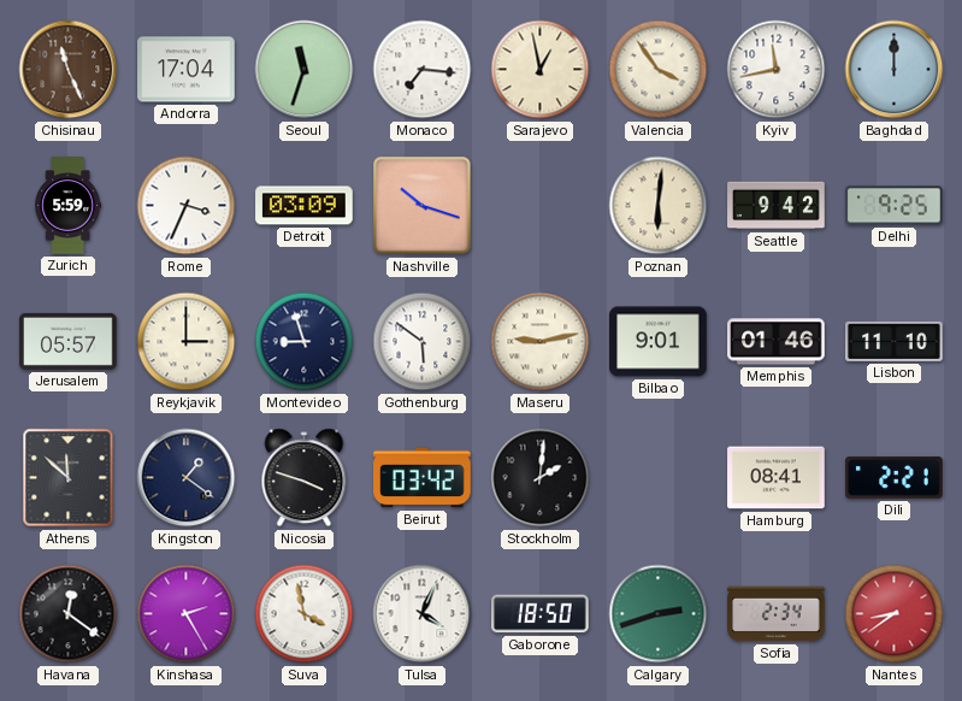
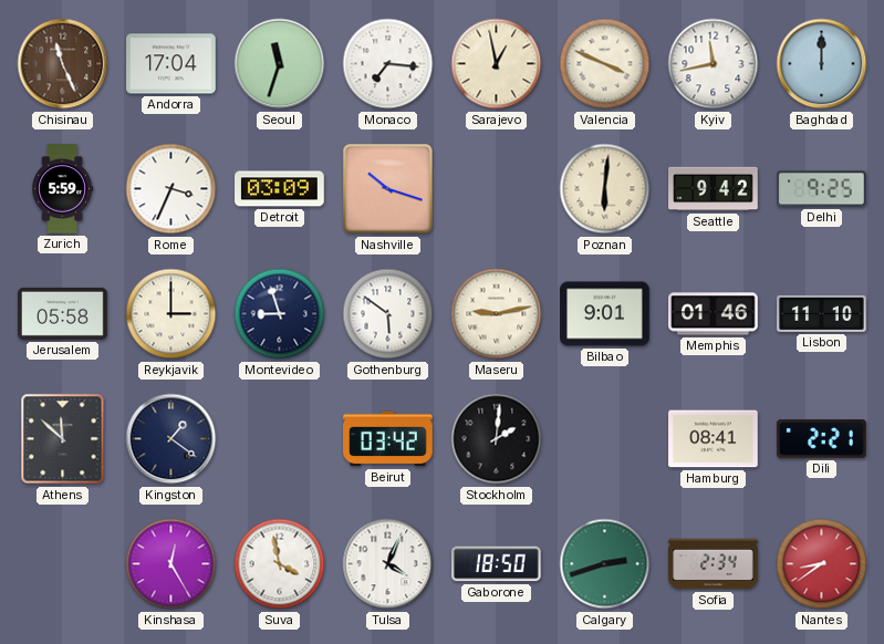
Valencia: 3:54 -> 3:49
Jerusalem: 05:57 -> 05:58
Nicosia: 3:48 -> none
Havana: 12:21 -> none
Kinshasa: 2:25 -> 12:25
